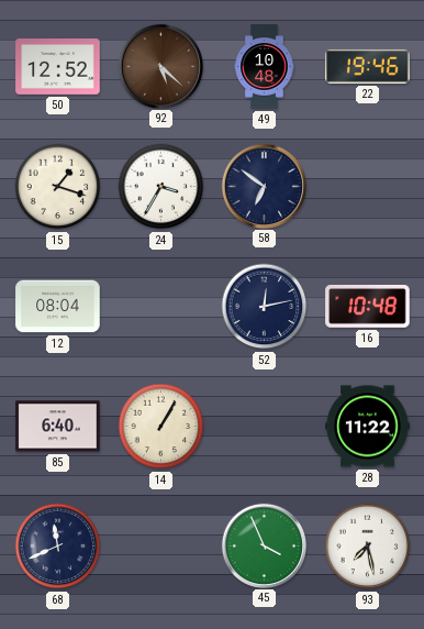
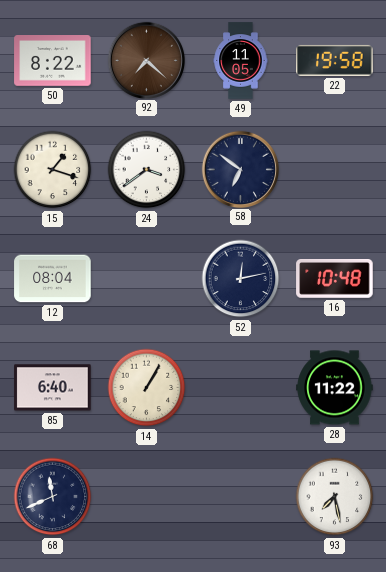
50: 12:52 -> 8:22
92: 5:22 -> 7:22
49: 10:48 -> 11:05
22: 19:46 -> 19:58
24: 3:35 -> 3:39
45: 3:56 -> none
